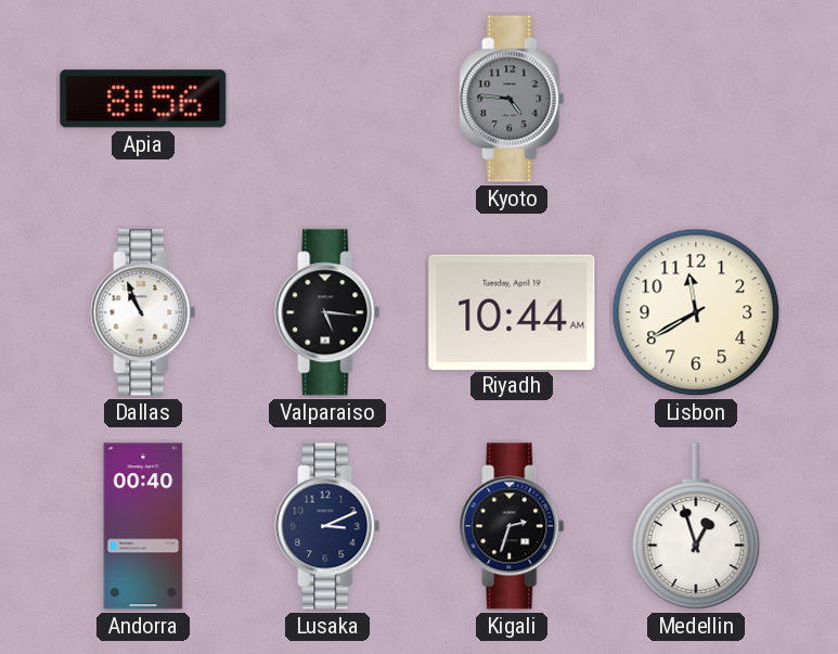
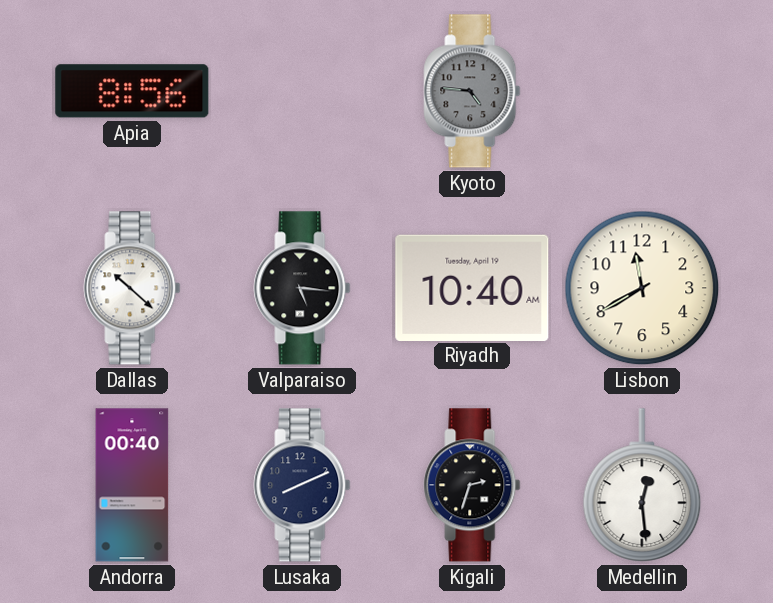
Dallas: 10:56 -> 10:22
Riyadh: 10:44 -> 10:40
Lusaka: 3:11 -> 8:11
Medellin: 12:57 -> 12:29
